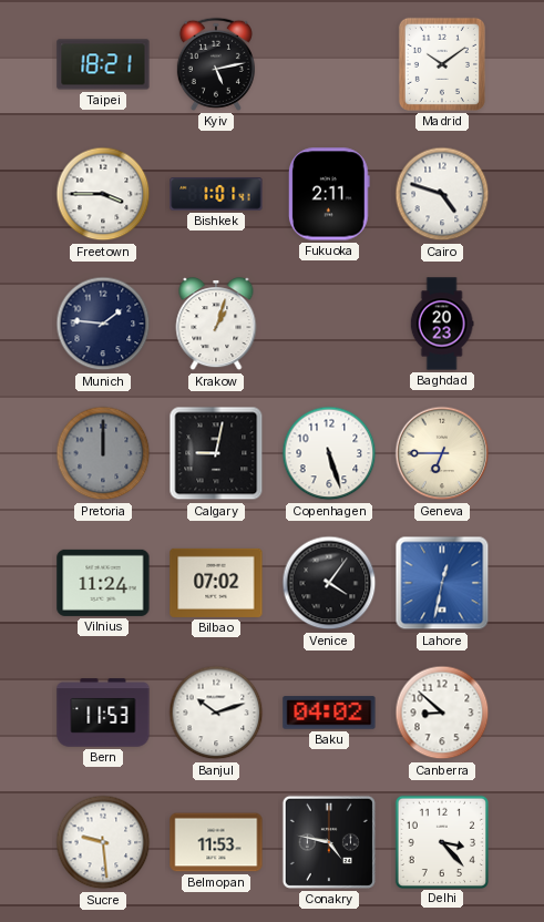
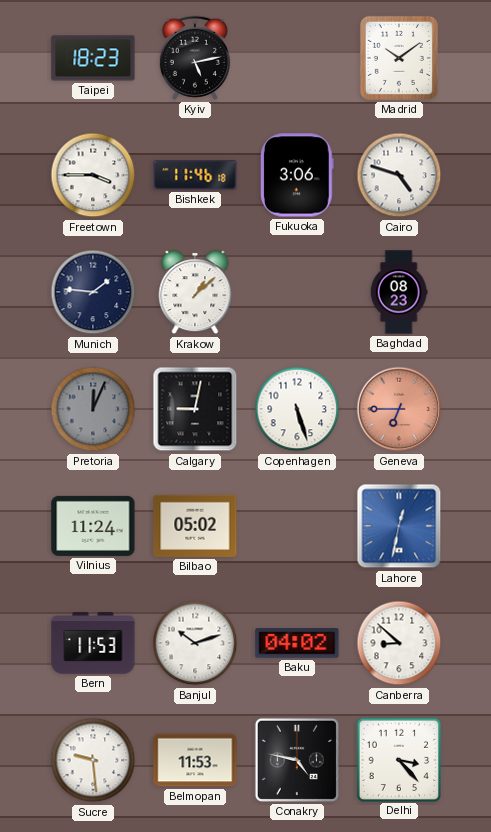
Taipei: 18:21 -> 18:23
Bishkek: 1:01 -> 11:46
Fukuoka: 2:11 -> 3:06
Krakow: 1:03 -> 1:08
Baghdad: 20:23 -> 08:23
Pretoria: 12:00 -> 12:04
Geneva dial: cream -> salmon
Bilbao: 07:02 -> 05:02
Venice: 4:06 -> none
